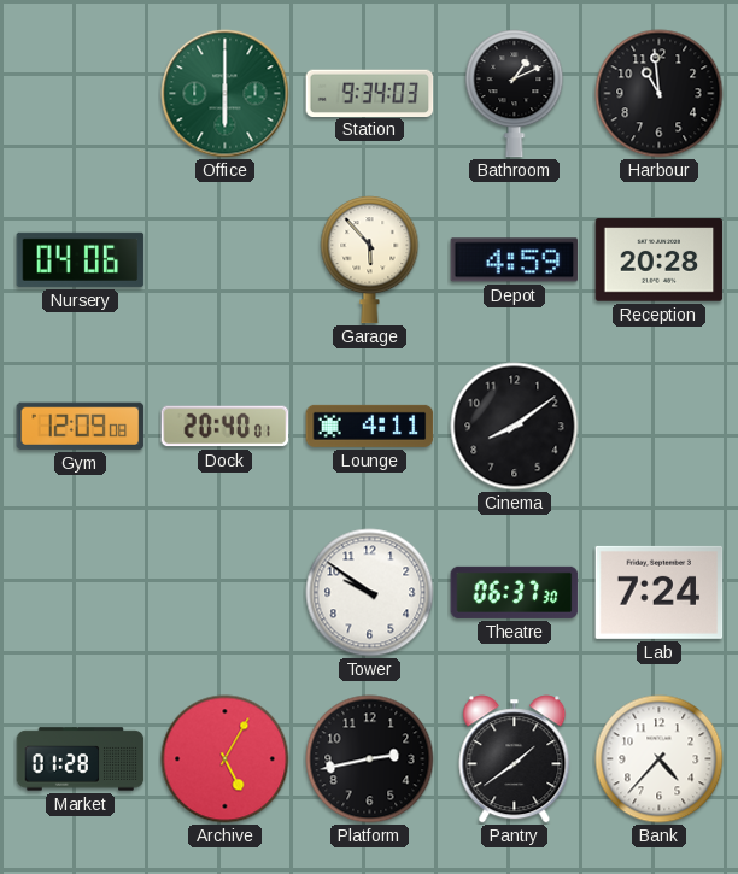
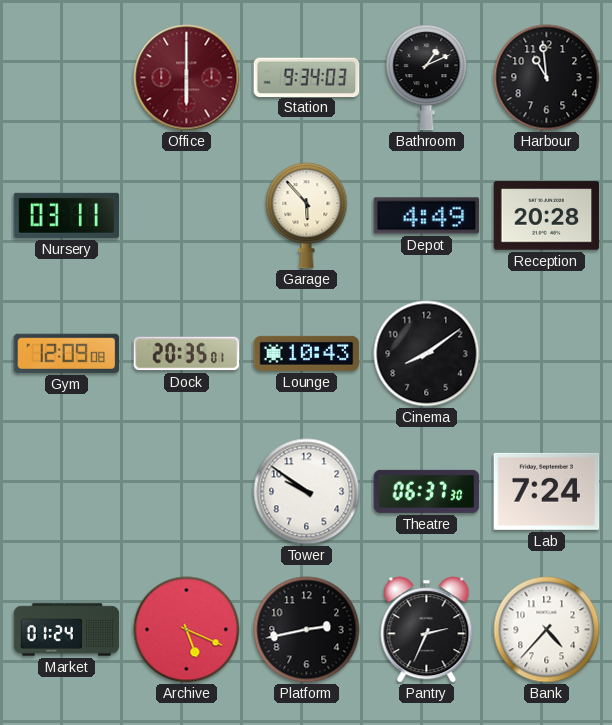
Office dial: green -> burgundy
Nursery: 04:06 -> 03:11
Depot: 4:59 -> 4:49
Dock: 20:40 -> 20:35
Lounge: 4:11 -> 10:43
Market: 01:28 -> 01:24
Archive: 5:05 -> 5:19
Pantry: 1:39 -> 2:34
